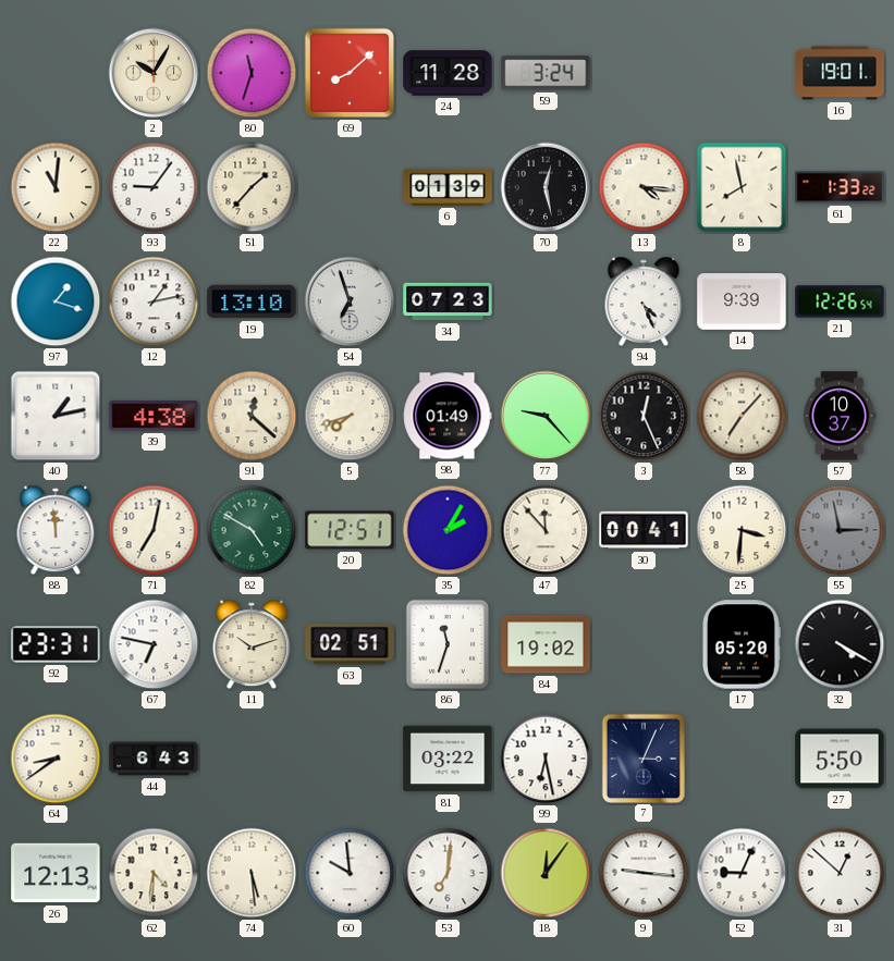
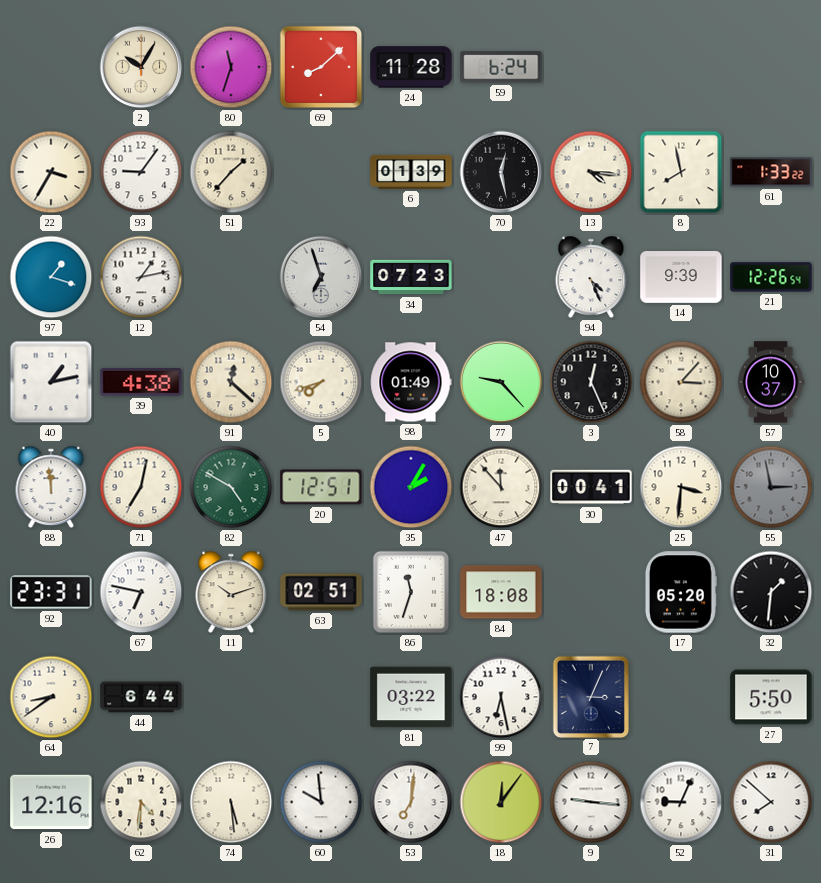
59: 3:24 -> 6:24
16: 19:01 -> none
22: 11:01 -> 3:35
19: 13:10 -> none
58: 7:07 -> 3:07
84: 19:02 -> 18:08
32: 4:20 -> 1:31
44: 6:43 -> 6:44
26: 12:13 -> 12:16
31: 12:52 -> 7:52
